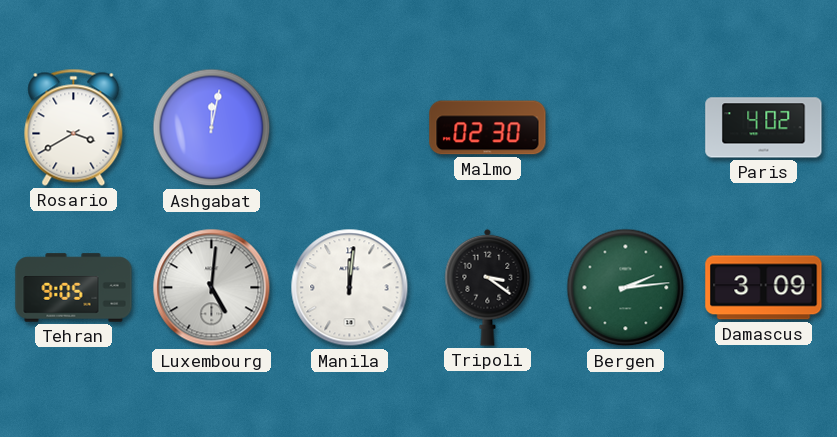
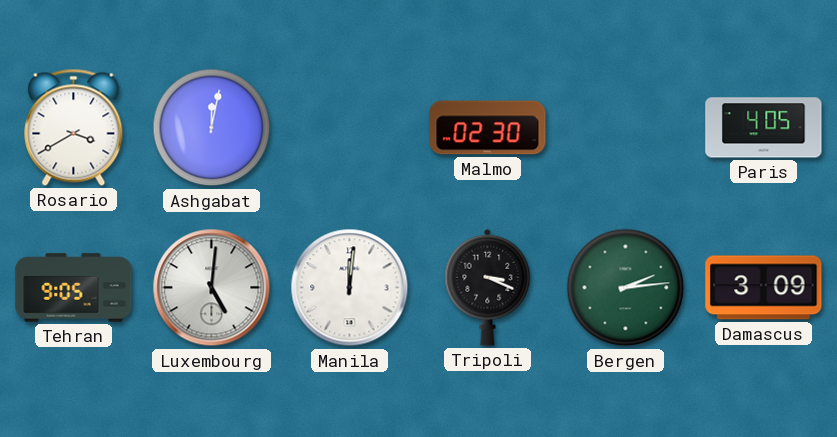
Paris: 4:02 -> 4:05
Tripoli: 3:21 -> 3:19
